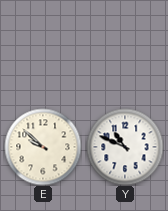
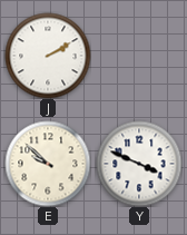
J: none -> 2:10
Y: 10:49 -> 3:49
